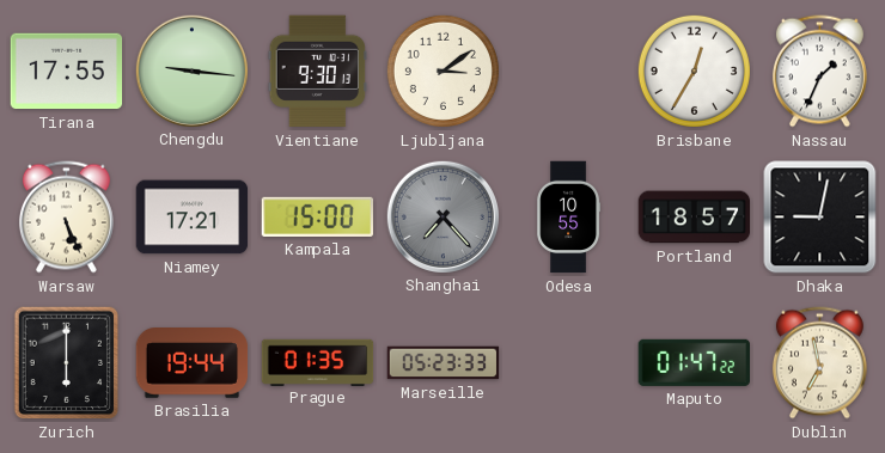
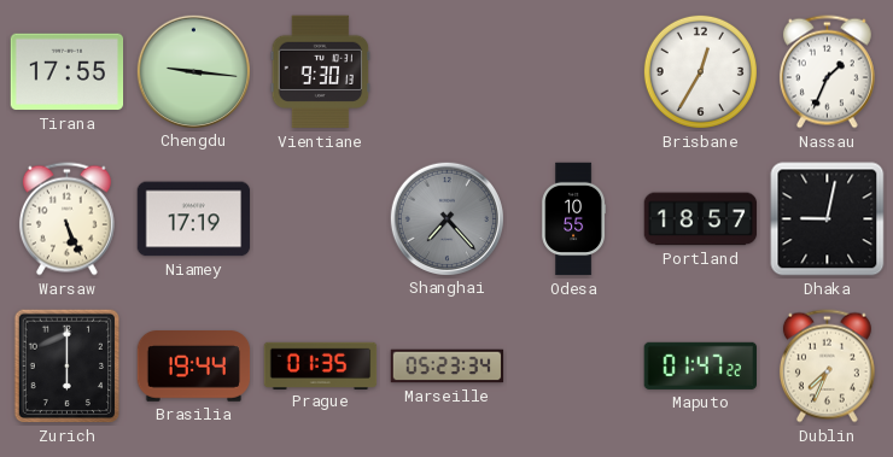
Ljubljana: 3:09 -> none
Niamey: 17:21 -> 17:19
Kampala: 15:00 -> none
Marseille: 05:23:33 -> 05:23:34
Dublin: 6:58 -> 7:34
